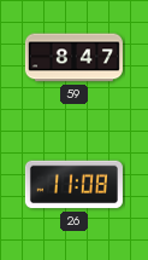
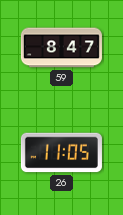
26: 11:08 -> 11:05
